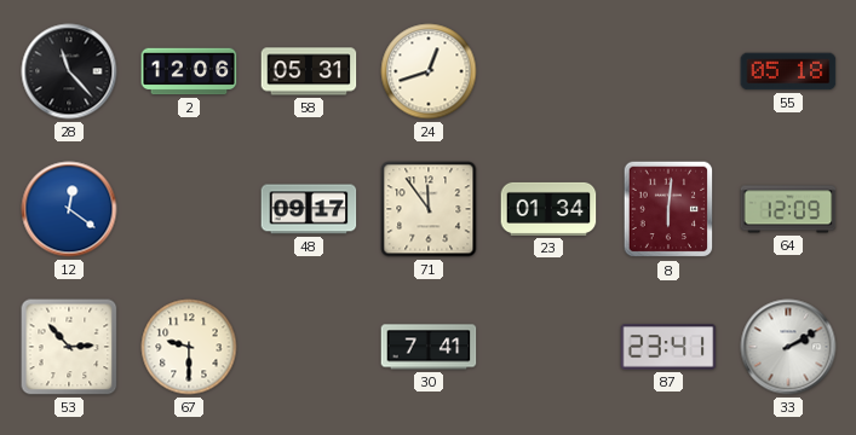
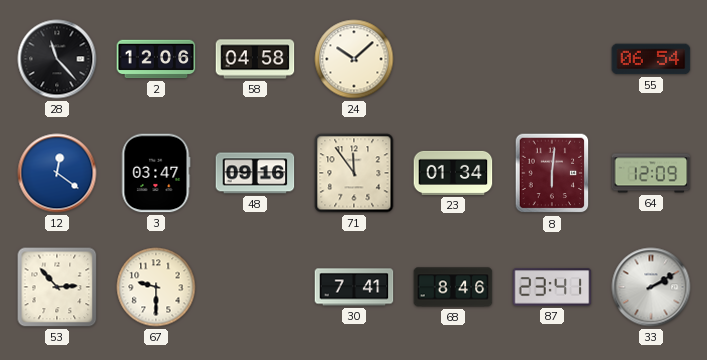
58: 05:31 -> 04:58
24: 12:42 -> 10:08
55: 05:18 -> 06:54
3: none -> 03:47
48: 09:17 -> 09:16
68: none -> 8:46
